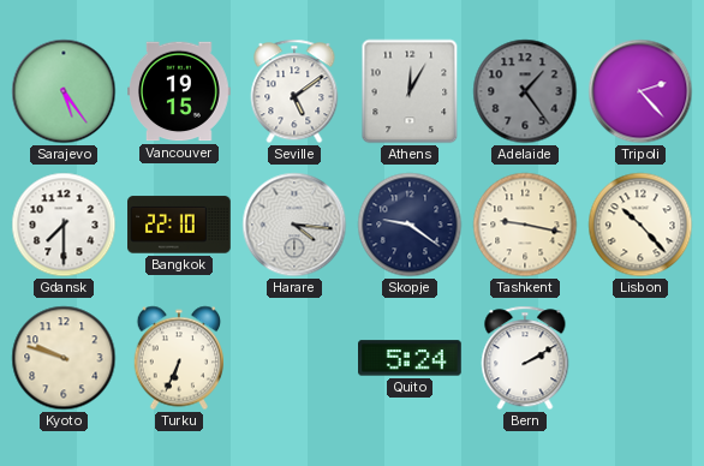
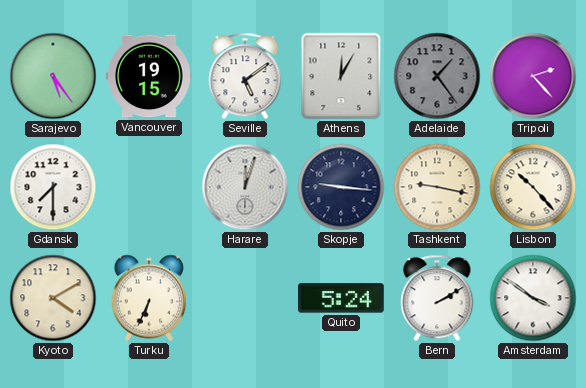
Bangkok: 22:10 -> none
Harare: 4:16 -> 12:03
Skopje: 9:21 -> 9:16
Kyoto: 9:48 -> 4:10
Amsterdam: none -> 3:51
